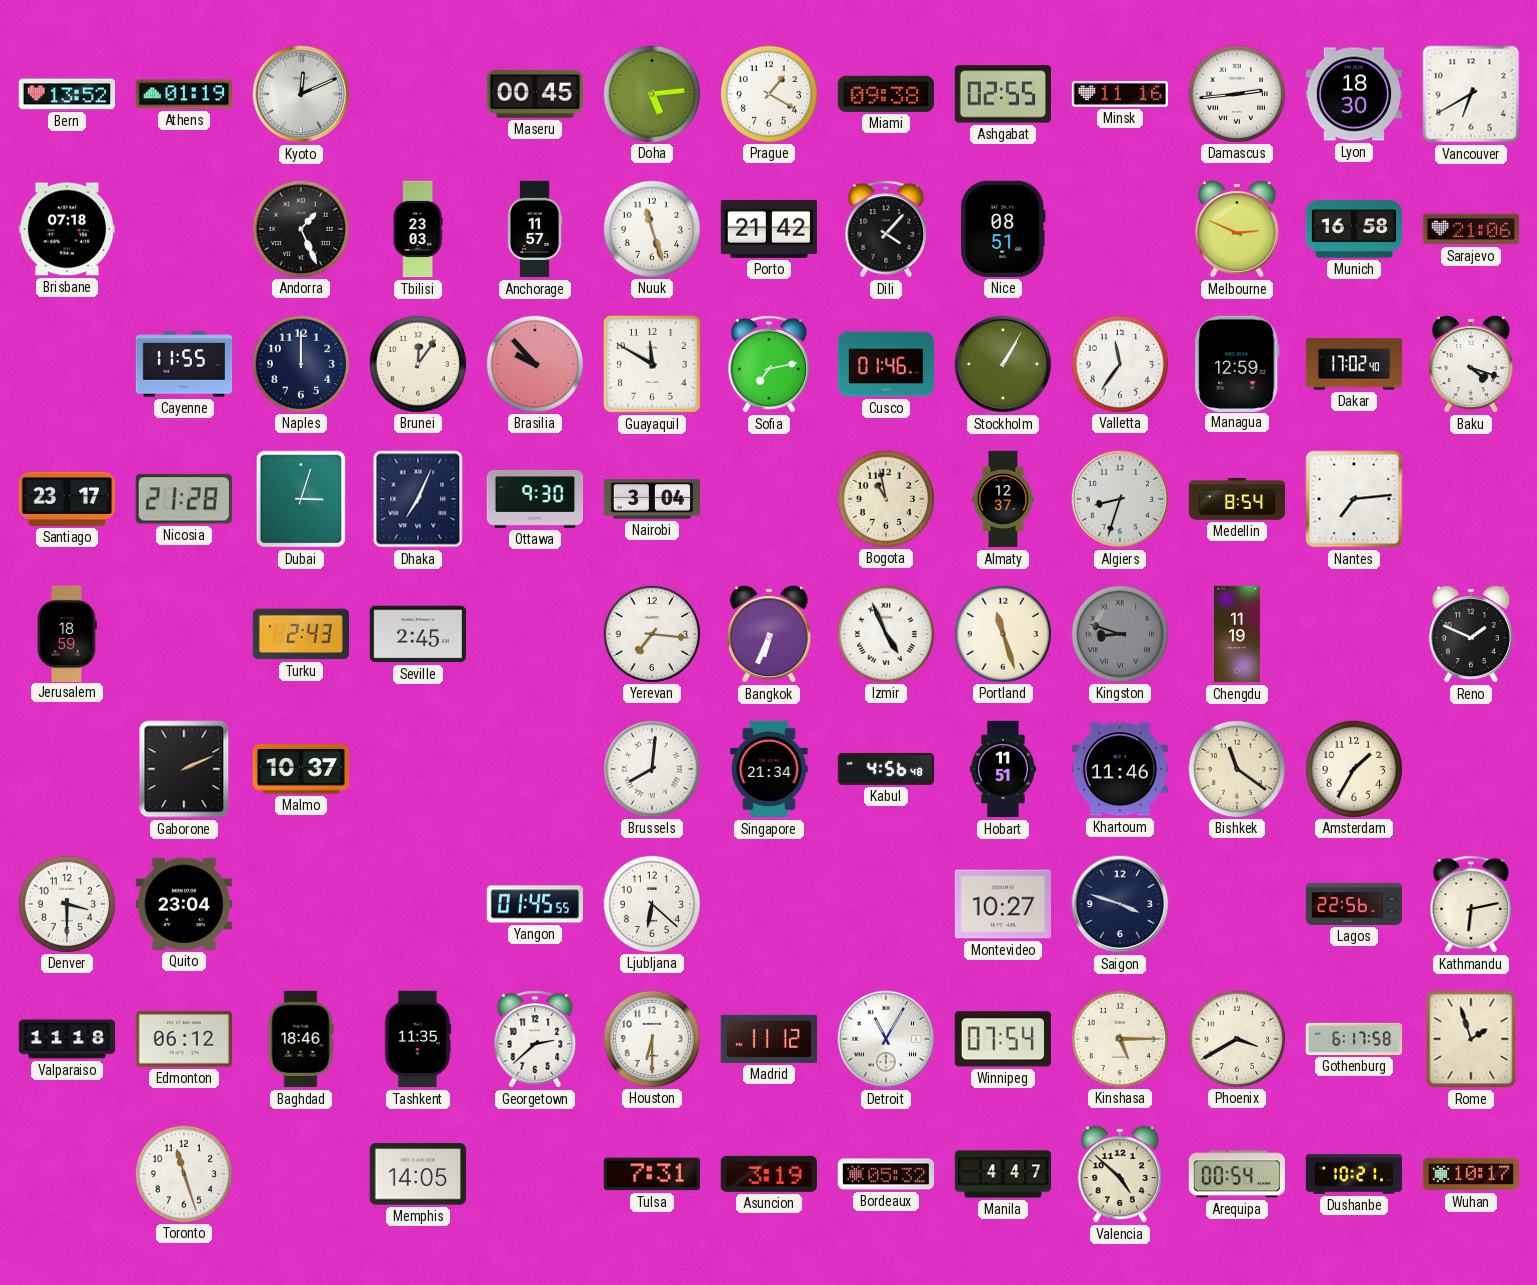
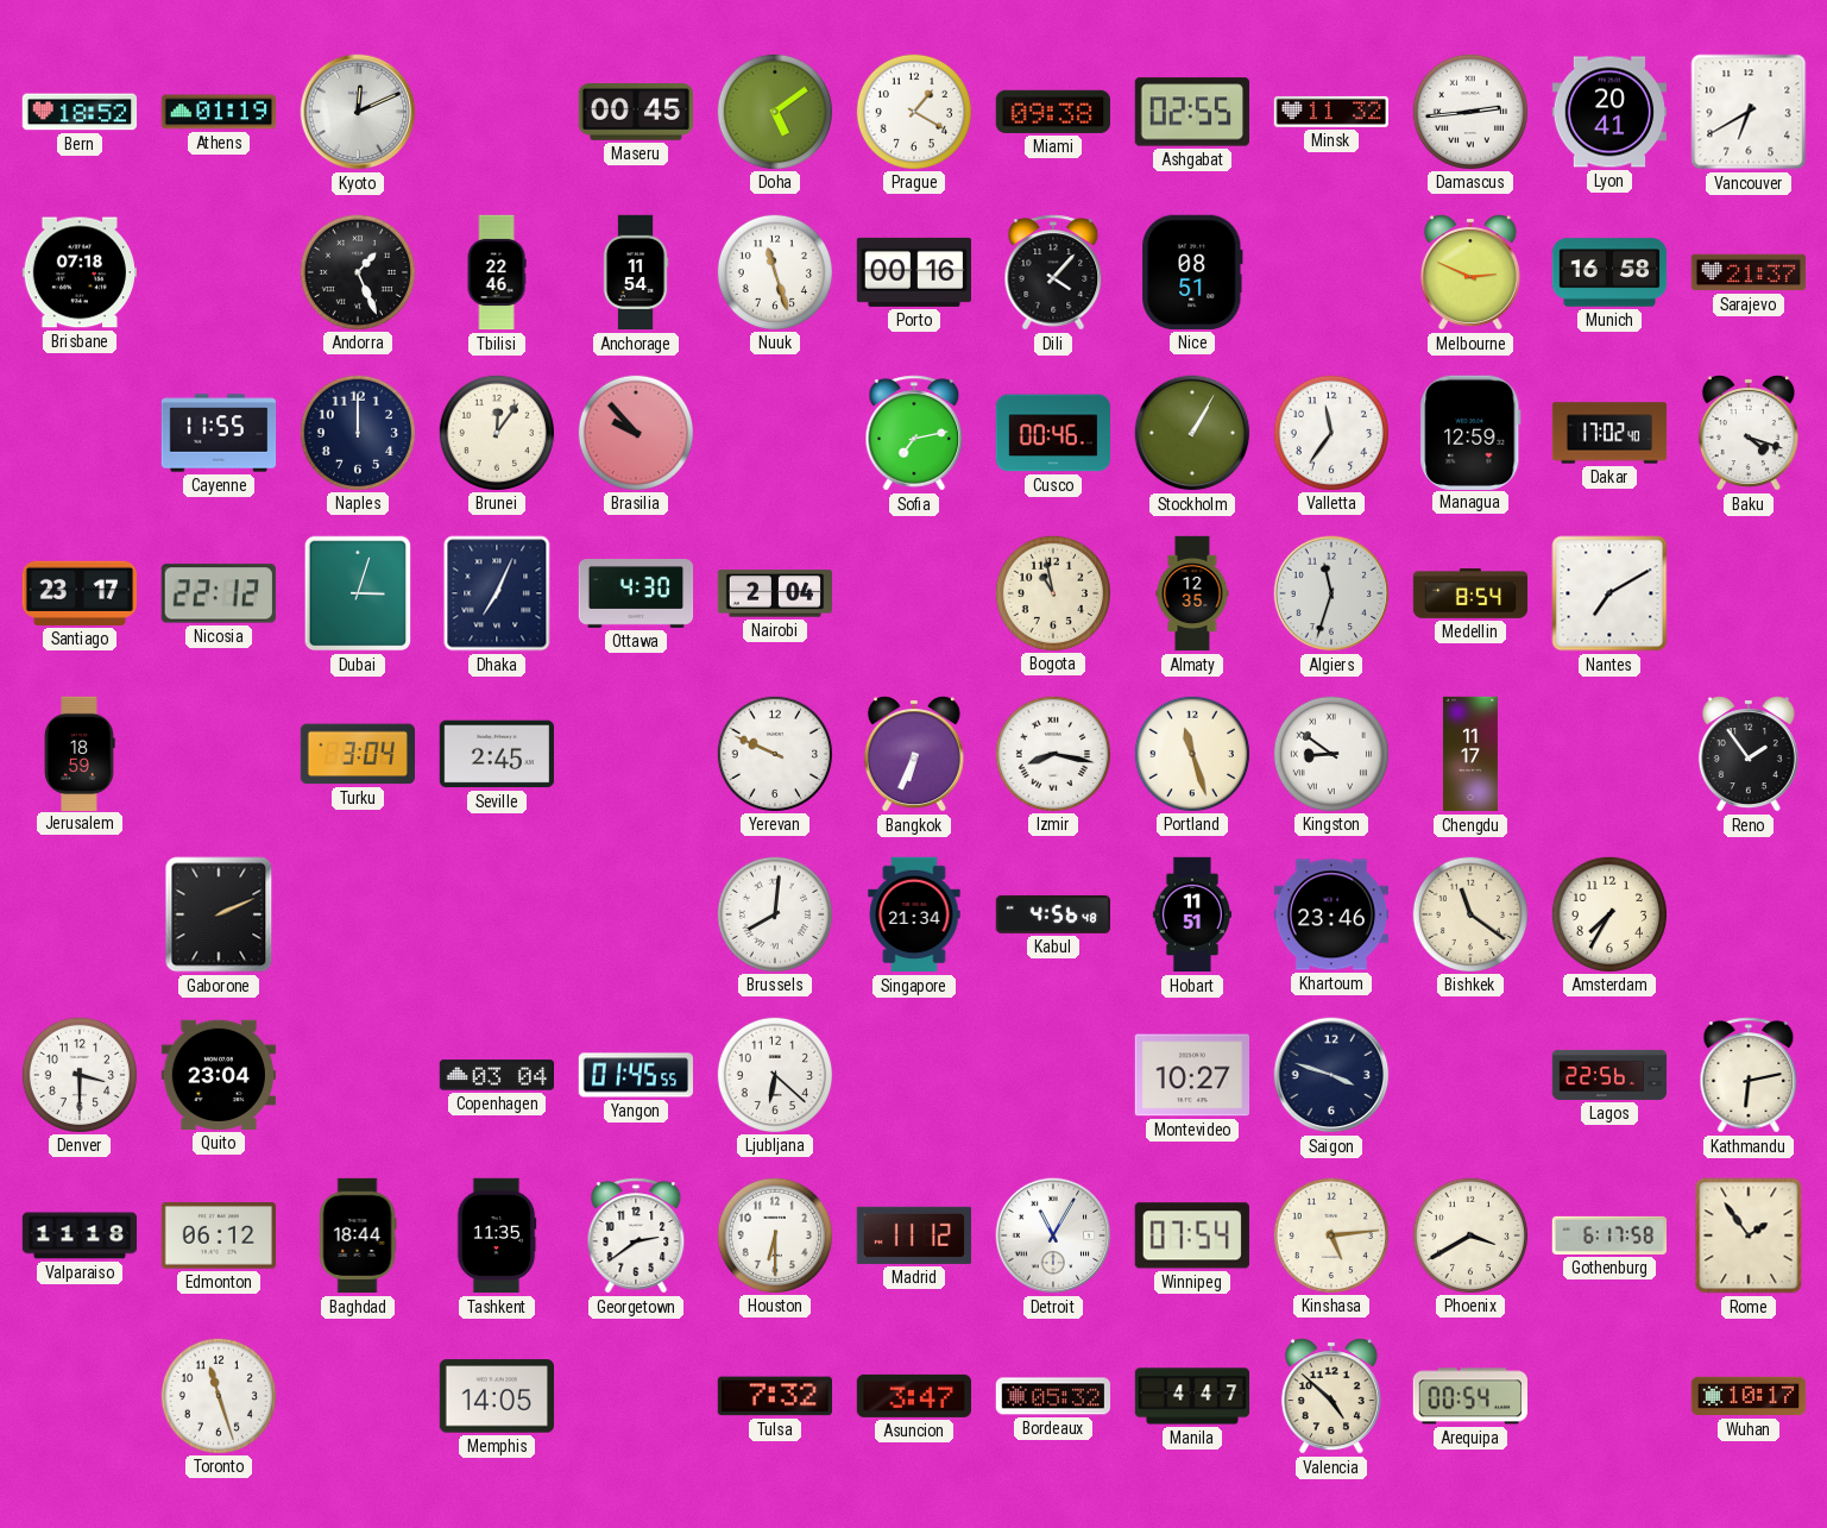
Bern: 13:52 -> 18:52
Doha: 5:14 -> 5:09
Minsk: 11:16 -> 11:32
Lyon: 18:30 -> 20:41
Tbilisi: 23:03 -> 22:46
Anchorage: 11:57 -> 11:54
Porto: 21:42 -> 00:16
Sarajevo: 21:06 -> 21:37
Guayaquil: 11:50 -> none
Cusco: 01:46 -> 00:46
Nicosia: 21:28 -> 22:12
Ottawa: 9:30 -> 4:30
Nairobi: 3:04 -> 2:04
Almaty: 12:37 -> 12:35
Algiers: 8:33 -> 11:33
Nantes: 7:14 -> 7:10
Turku: 2:43 -> 3:04
Yerevan: 7:16 -> 9:49
Izmir: 4:56 -> 8:17
Kingston: 8:48 -> 8:51
Kingston dial: grey -> white
Chengdu: 11:19 -> 11:17
Reno: 1:49 -> 1:54
Malmo: 10:37 -> none
Khartoum: 11:46 -> 23:46
Amsterdam: 1:35 -> 7:35
Copenhagen: none -> 03:04
Baghdad: 18:46 -> 18:44
Georgetown: 2:38 -> 2:39
Kinshasa: 5:15 -> 5:14
Rome: 1:57 -> 1:54
Tulsa: 7:31 -> 7:32
Asuncion: 3:19 -> 3:47
Dushanbe: 10:21 -> none
